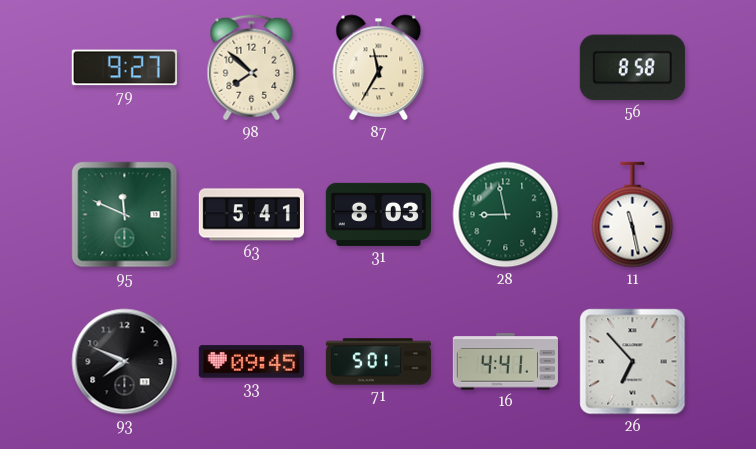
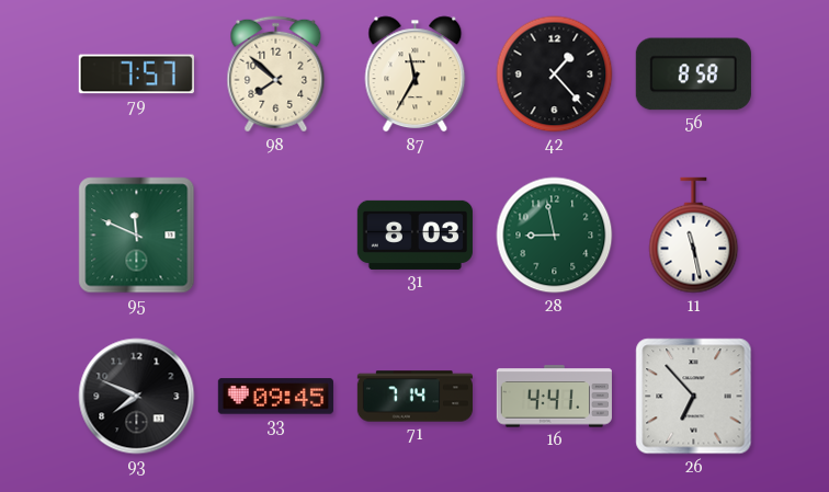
79: 9:27 -> 7:57
42: none -> 1:23
63: 5:41 -> none
71: 5:01 -> 7:14
